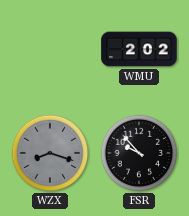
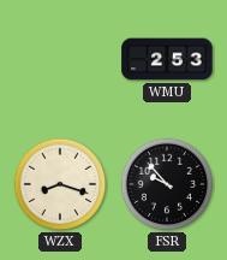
WMU: 2:02 -> 2:53
WZX dial: grey -> cream
